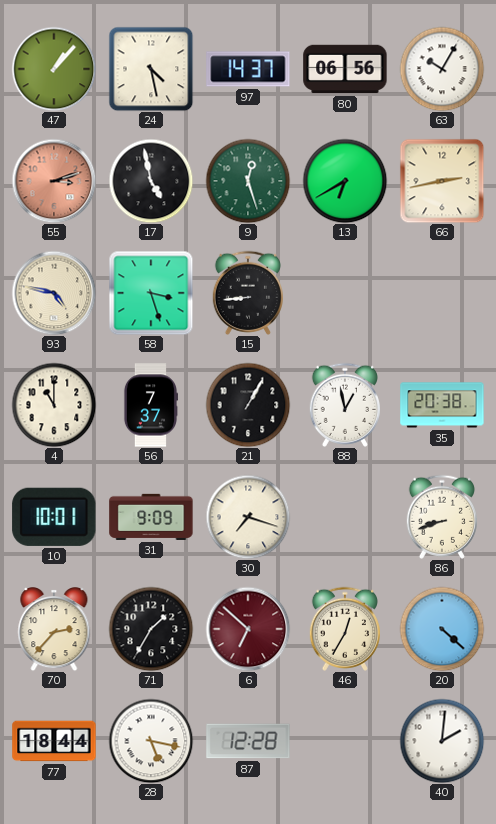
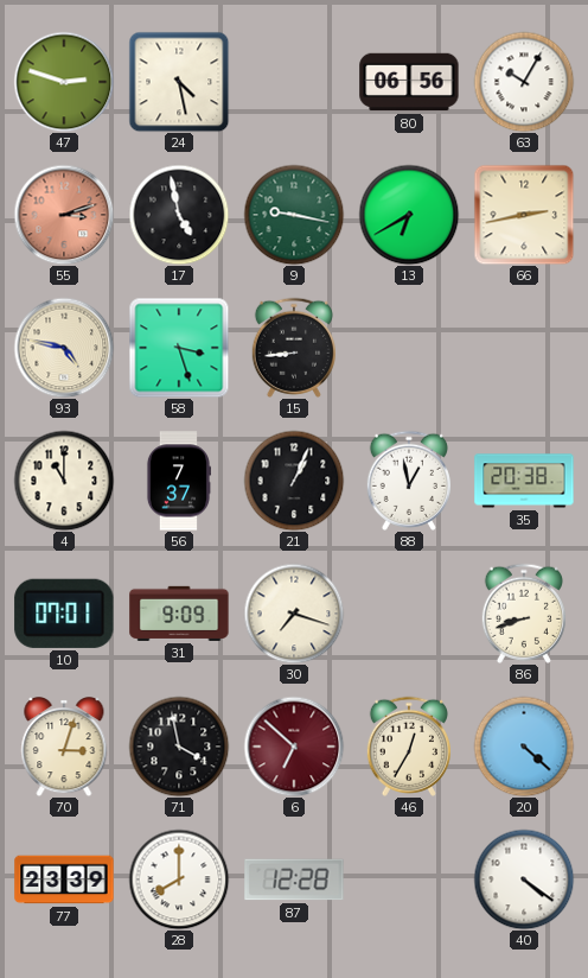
47: 1:07 -> 2:48
97: 14:37 -> none
9: 12:27 -> 9:17
21: 1:05 -> 1:04
10: 10:01 -> 07:01
70: 2:37 -> 3:03
71: 1:35 -> 3:58
77: 18:44 -> 23:39
28: 5:17 -> 8:00
40: 2:01 -> 4:21
